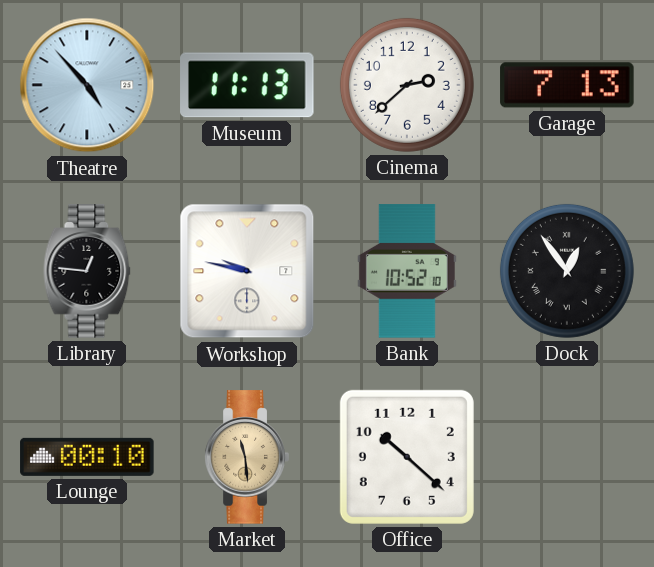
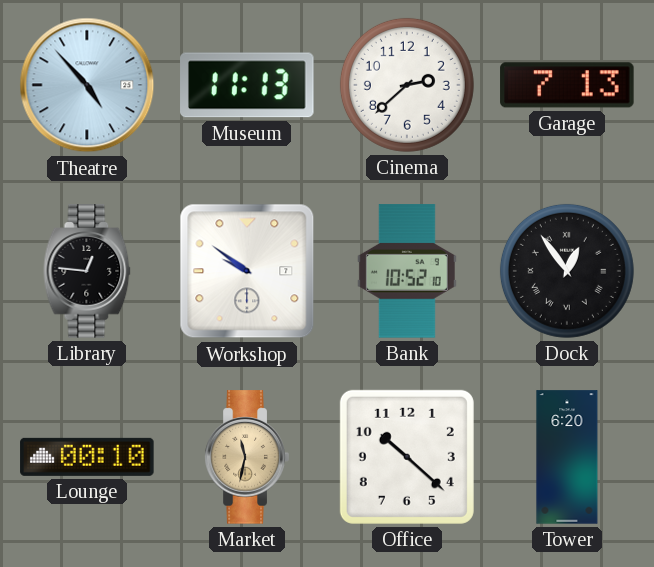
Workshop: 9:47 -> 9:51
Market: 11:29 -> 11:32
Tower: none -> 6:20
